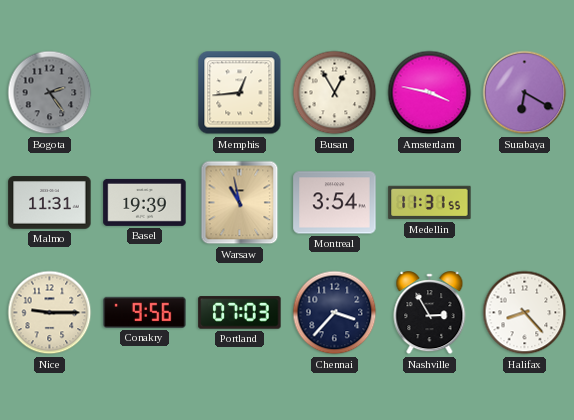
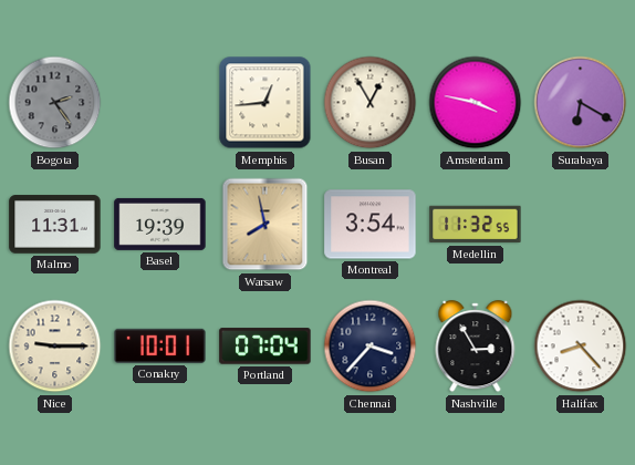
Warsaw: 10:58 -> 7:58
Medellin: 11:31 -> 11:32
Conakry: 9:56 -> 10:01
Portland: 07:03 -> 07:04
